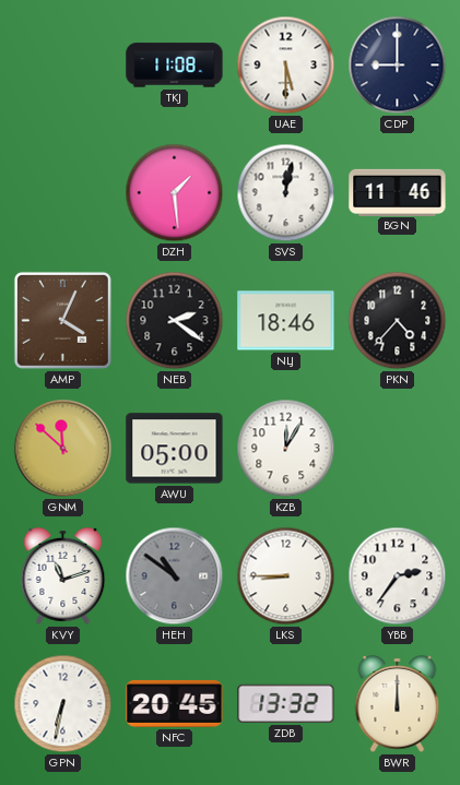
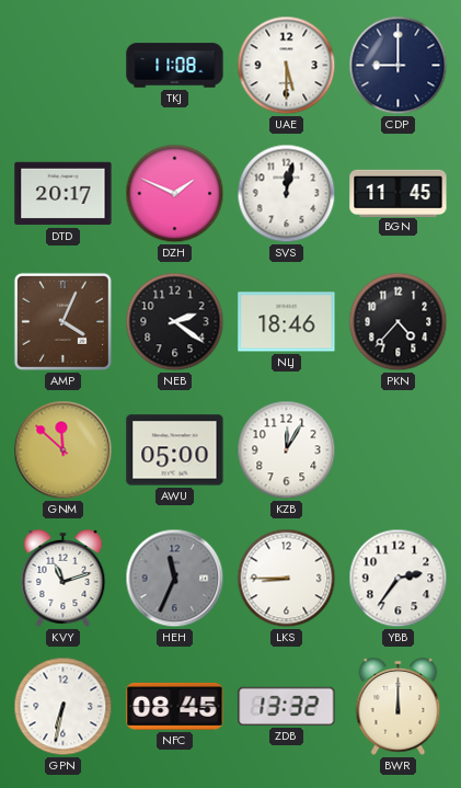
DTD: none -> 20:17
DZH: 1:29 -> 1:49
BGN: 11:46 -> 11:45
HEH: 10:51 -> 11:34
NFC: 20:45 -> 08:45
